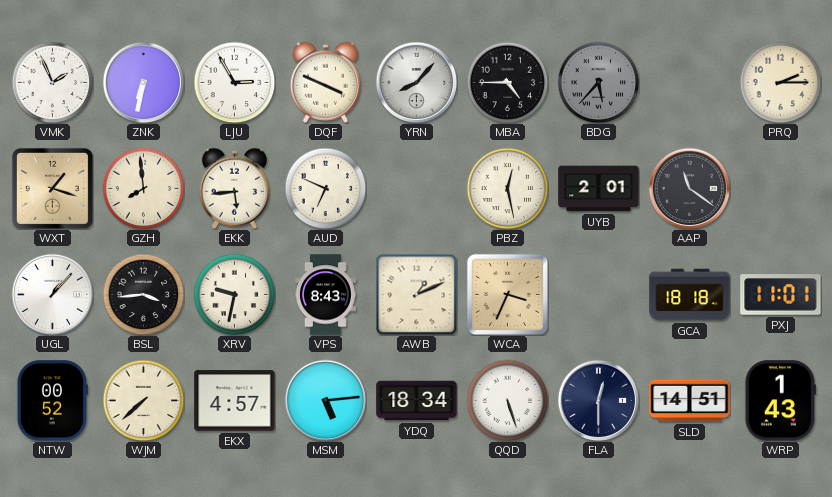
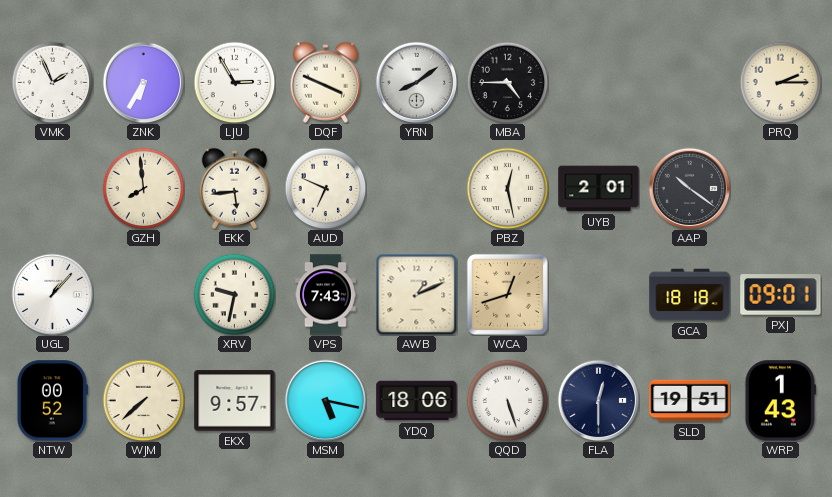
ZNK: 6:32 -> 6:35
YRN: 8:07 -> 8:09
BDG: 5:37 -> none
WXT: 1:18 -> none
AAP: 11:21 -> 10:21
BSL: 3:44 -> none
VPS: 8:43 -> 7:43
WCA: 3:34 -> 12:42
PXJ: 11:01 -> 09:01
EKX: 4:57 -> 9:57
MSM: 5:14 -> 5:17
YDQ: 18:34 -> 18:06
SLD: 14:51 -> 19:51
